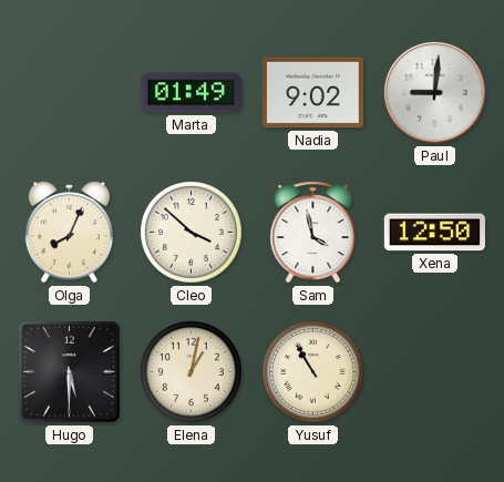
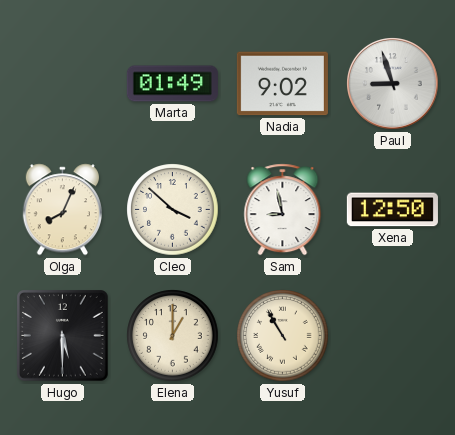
Paul: 9:01 -> 8:57
Sam: 3:58 -> 8:58
Elena: 1:02 -> 1:00
